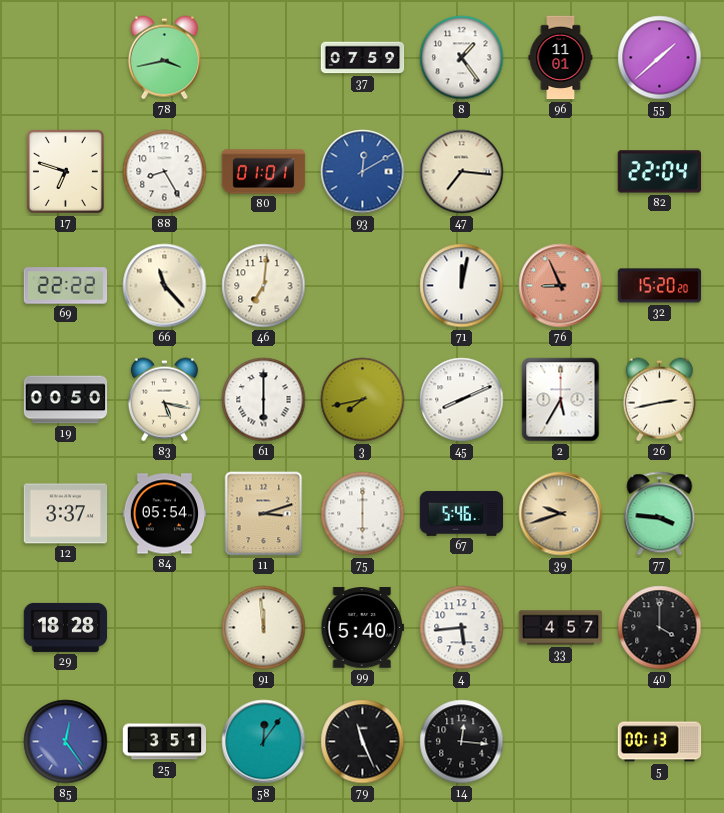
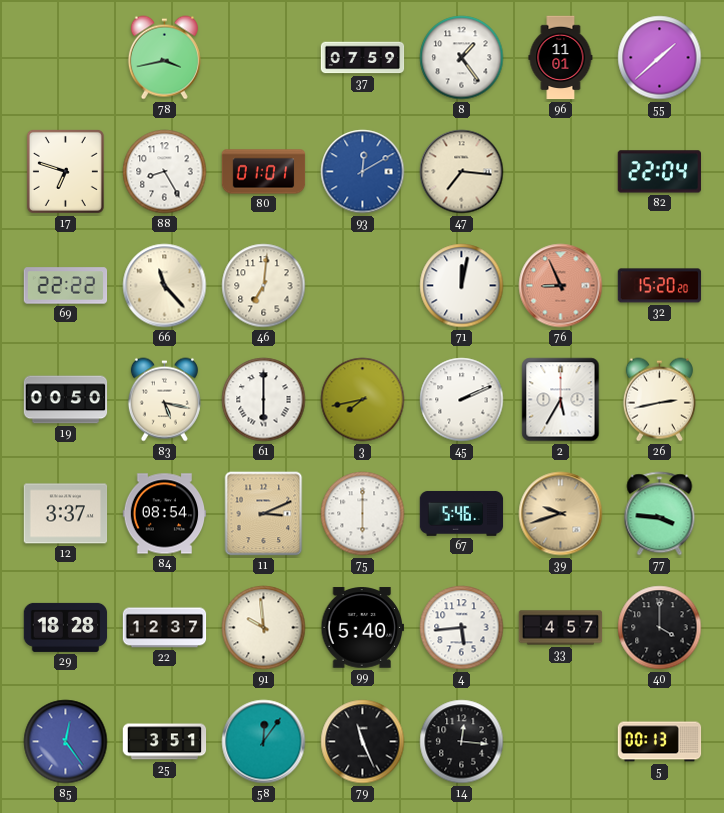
45: 8:11 -> 2:11
84: 05:54 -> 08:54
11: 3:12 -> 3:11
22: none -> 12:37
91: 11:59 -> 9:59
